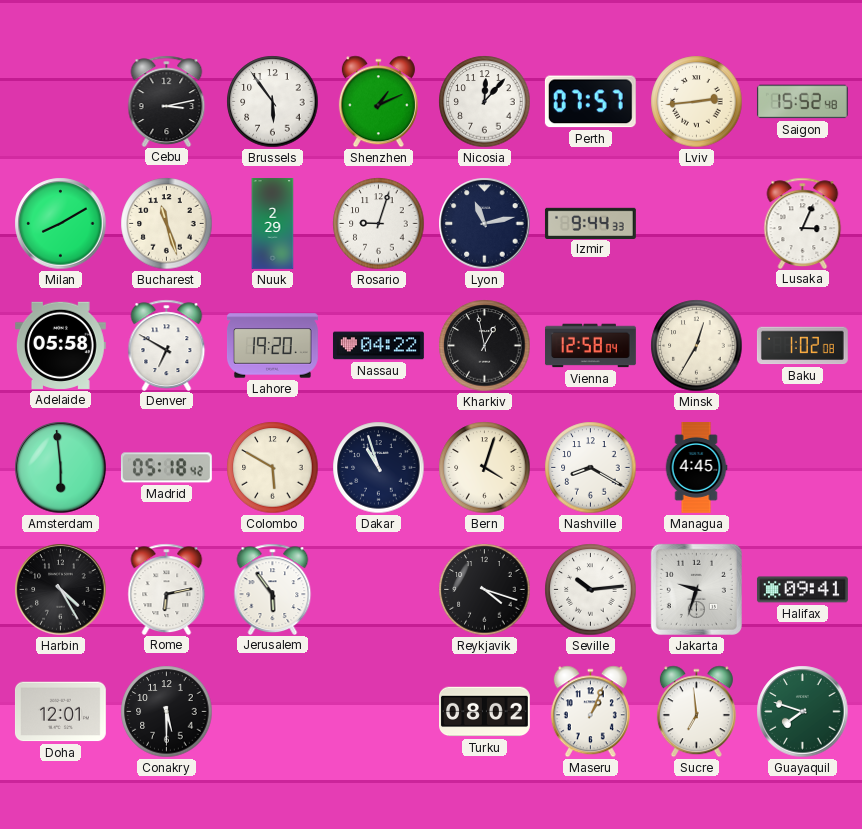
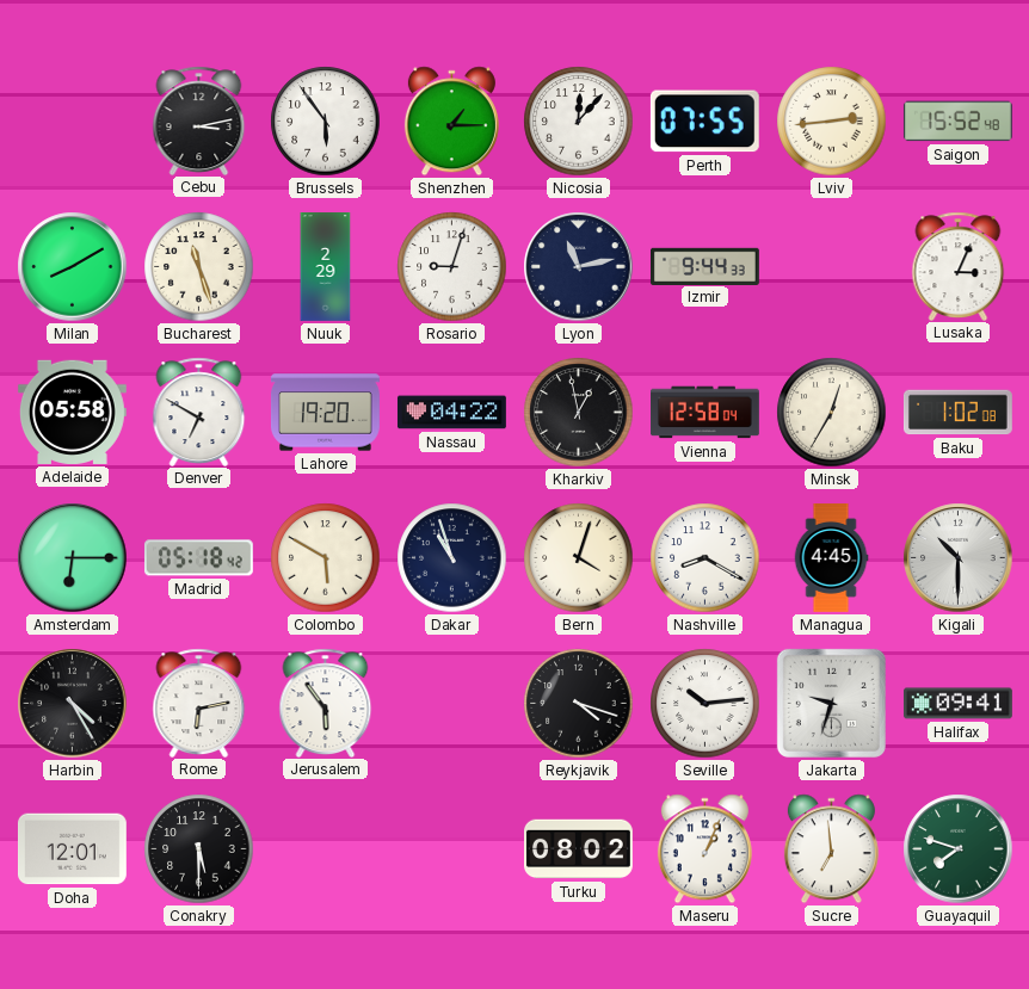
Shenzhen: 1:11 -> 1:15
Perth: 07:57 -> 07:55
Amsterdam: 5:59 -> 6:15
Kigali: none -> 10:30
